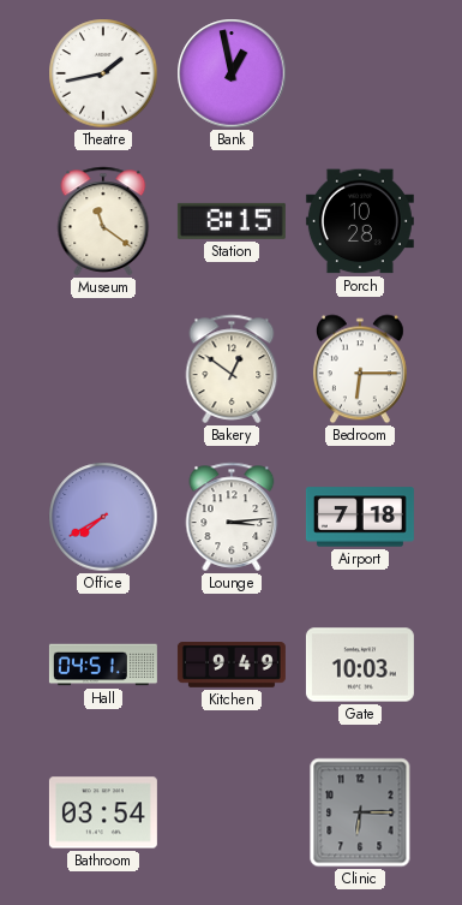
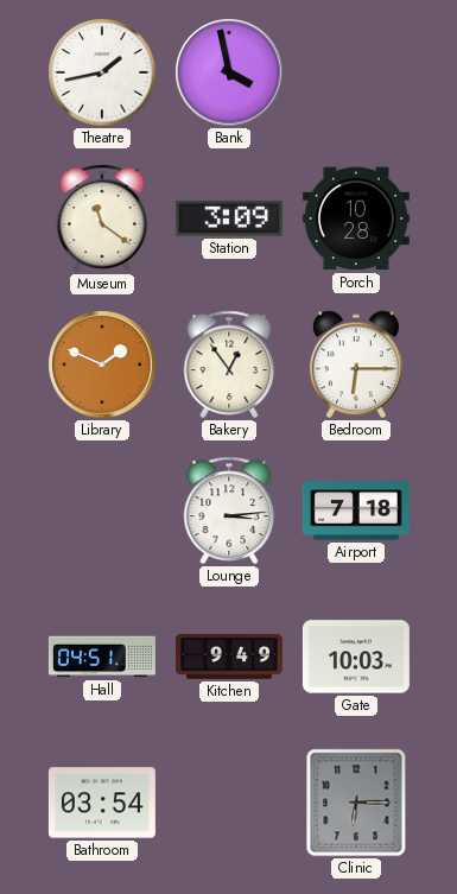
Bank: 12:58 -> 3:58
Station: 8:15 -> 3:09
Library: none -> 1:49
Bakery: 12:51 -> 12:54
Office: 7:40 -> none
